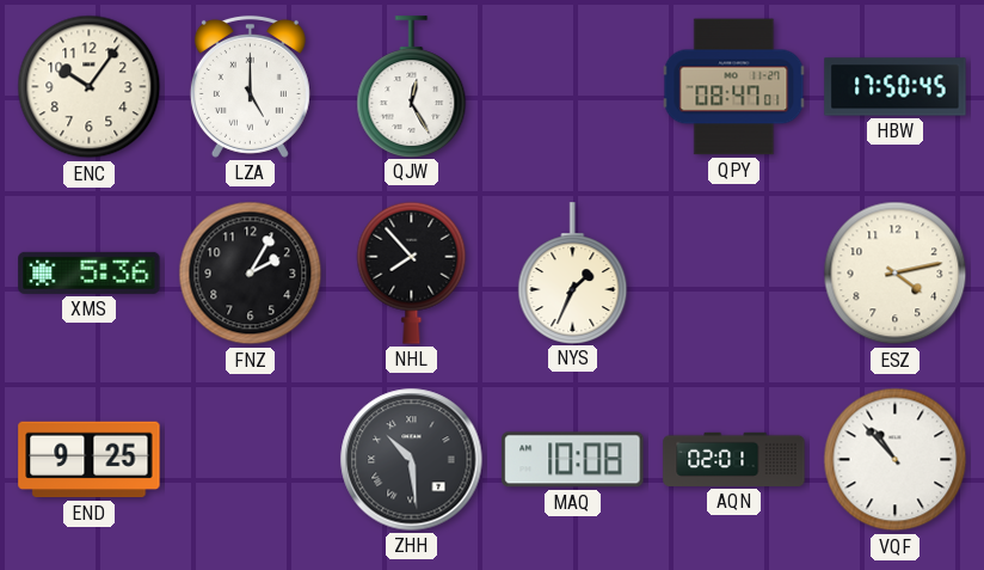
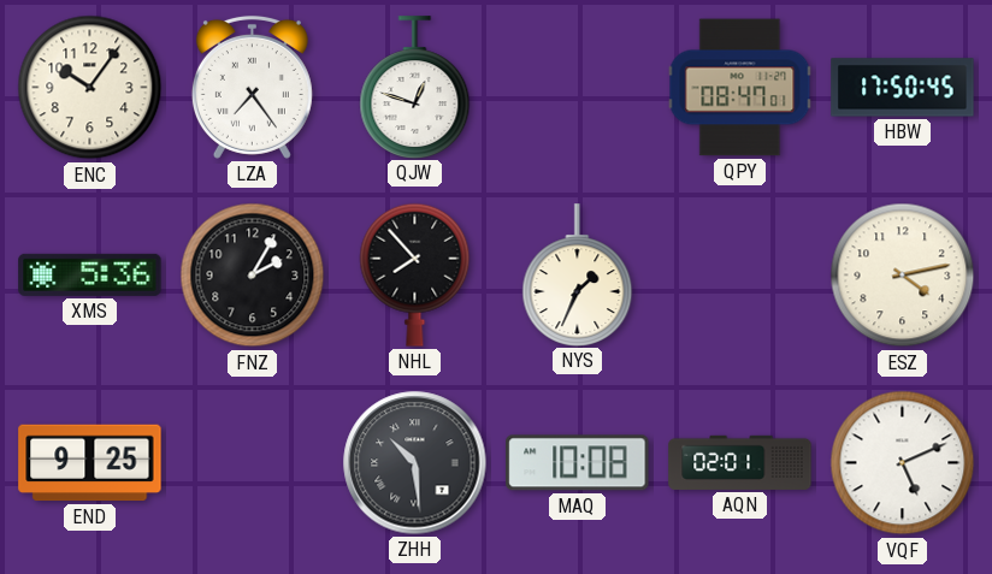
LZA: 5:00 -> 7:24
QJW: 12:25 -> 12:48
VQF: 10:53 -> 5:11
